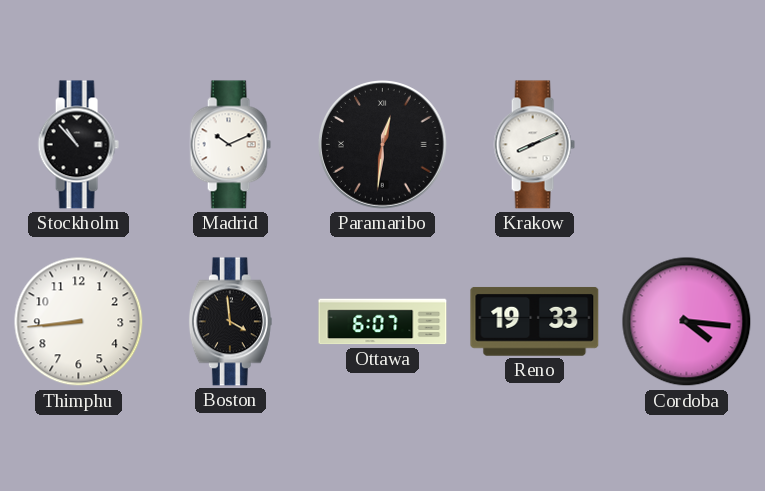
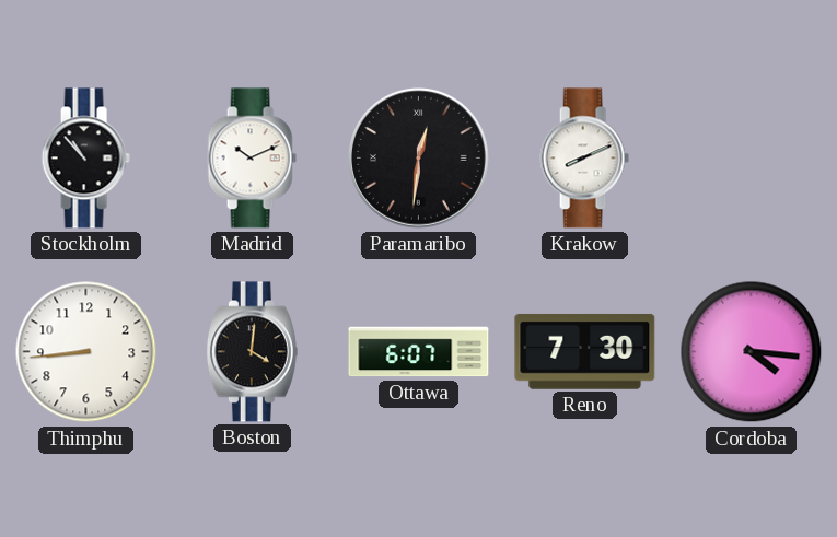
Boston: 3:59 -> 4:01
Reno: 19:33 -> 7:30
